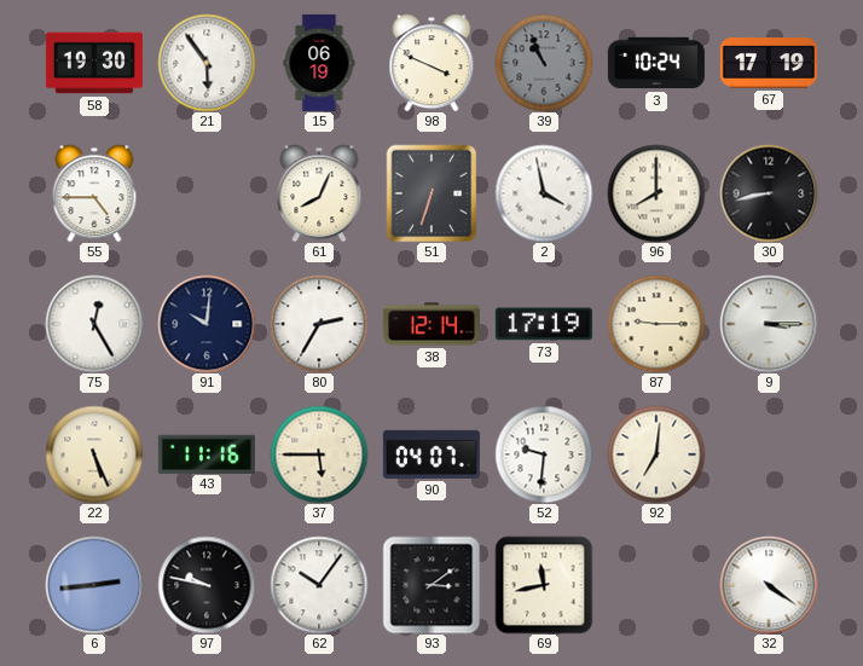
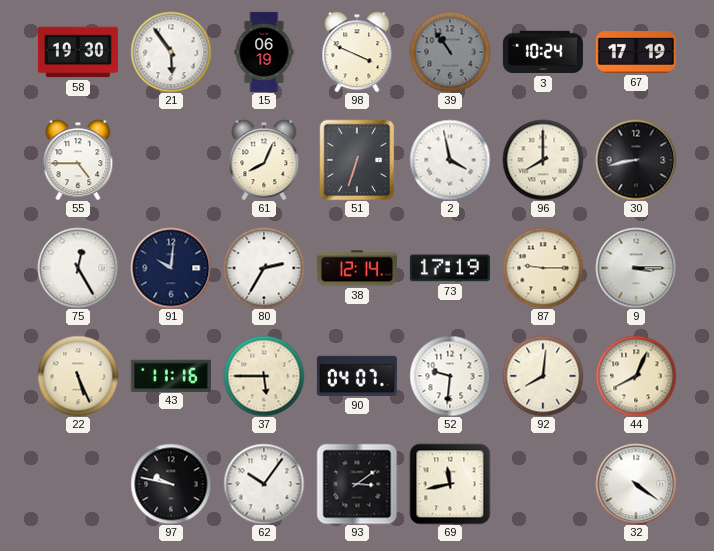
39: 10:56 -> 10:54
92: 7:01 -> 8:01
44: none -> 8:04
6: 2:44 -> none
